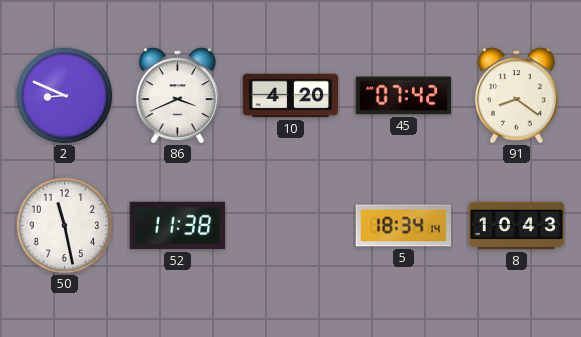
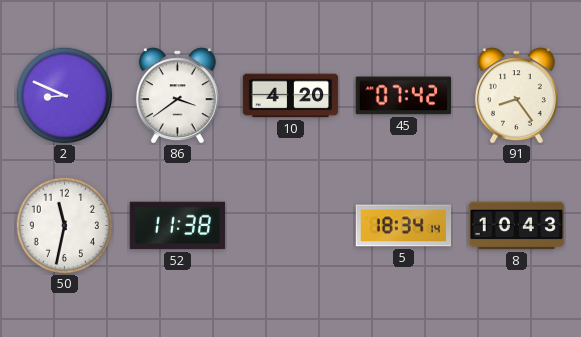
86: 3:41 -> 3:39
91: 8:21 -> 8:24
50: 11:28 -> 11:32
